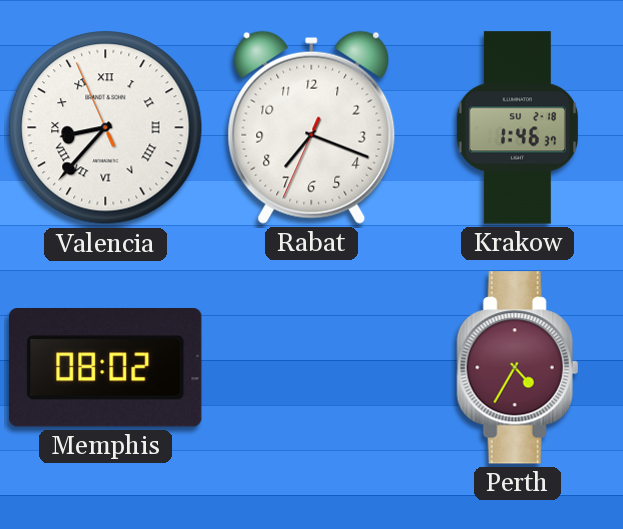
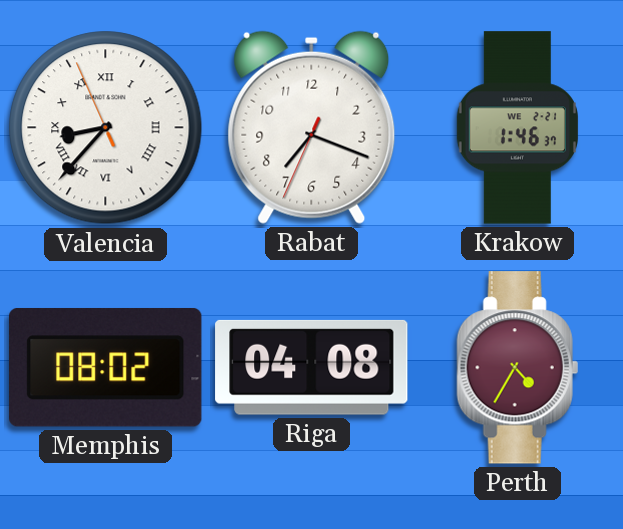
Krakow date: SU 2-18 -> WE 2-21
Riga: none -> 04:08
